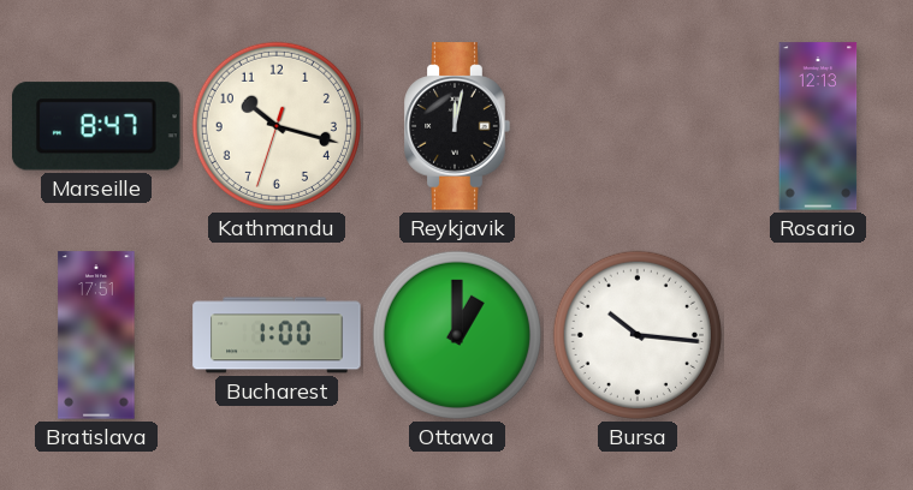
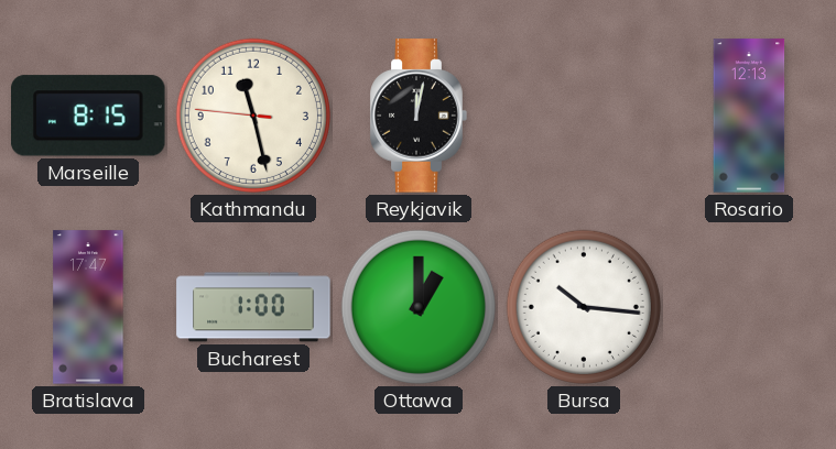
Marseille: 8:47 -> 8:15
Kathmandu: 10:17 -> 11:27
Bratislava: 17:51 -> 17:47
